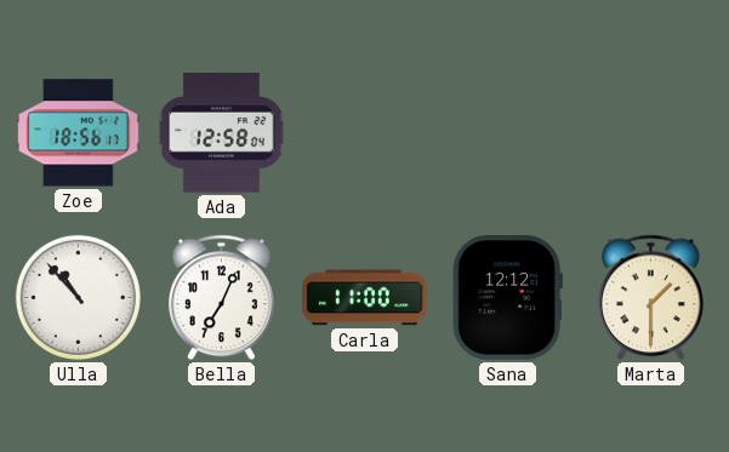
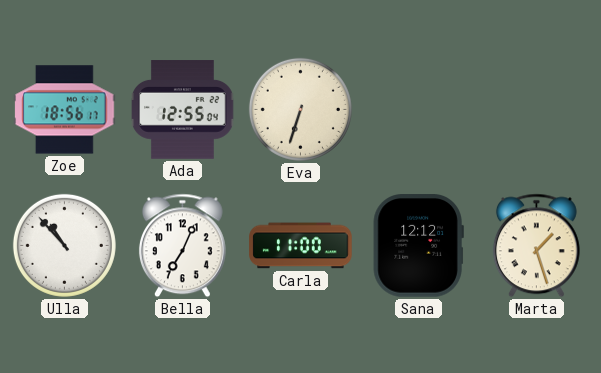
Ada: 12:58 -> 12:55
Eva: none -> 6:33
Marta: 1:30 -> 1:27
